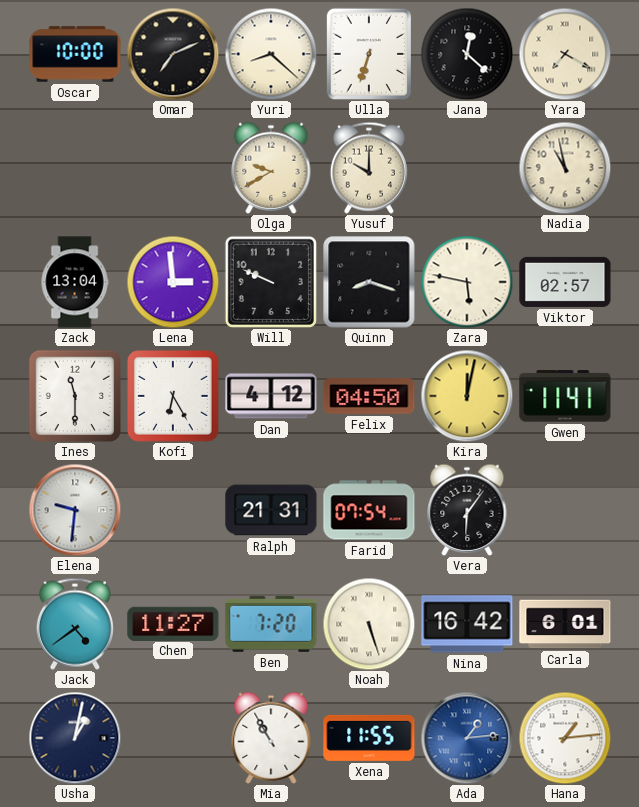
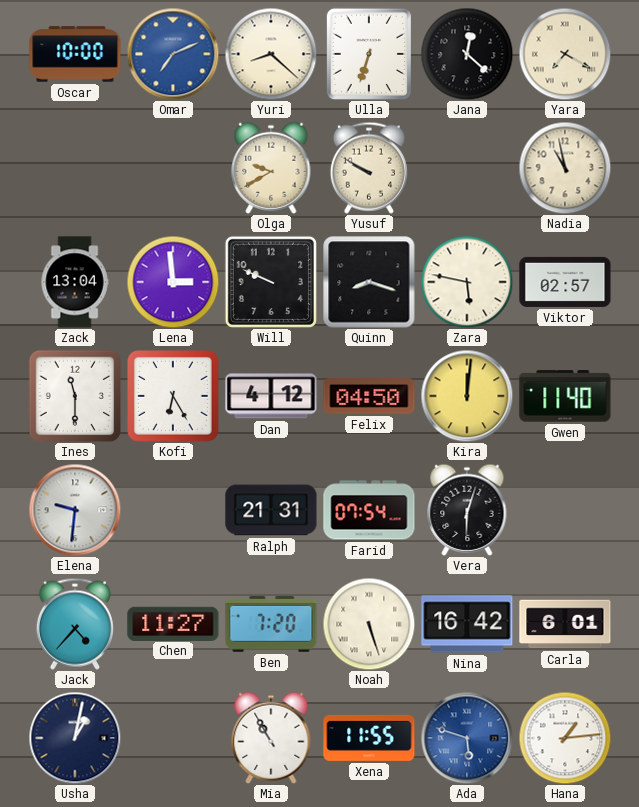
Omar dial: black -> blue
Yusuf: 10:00 -> 9:50
Kira: 12:02 -> 12:01
Gwen: 11:41 -> 11:40
Vera: 6:06 -> 6:03
Jack: 4:39 -> 4:37
Ada: 1:14 -> 5:48
